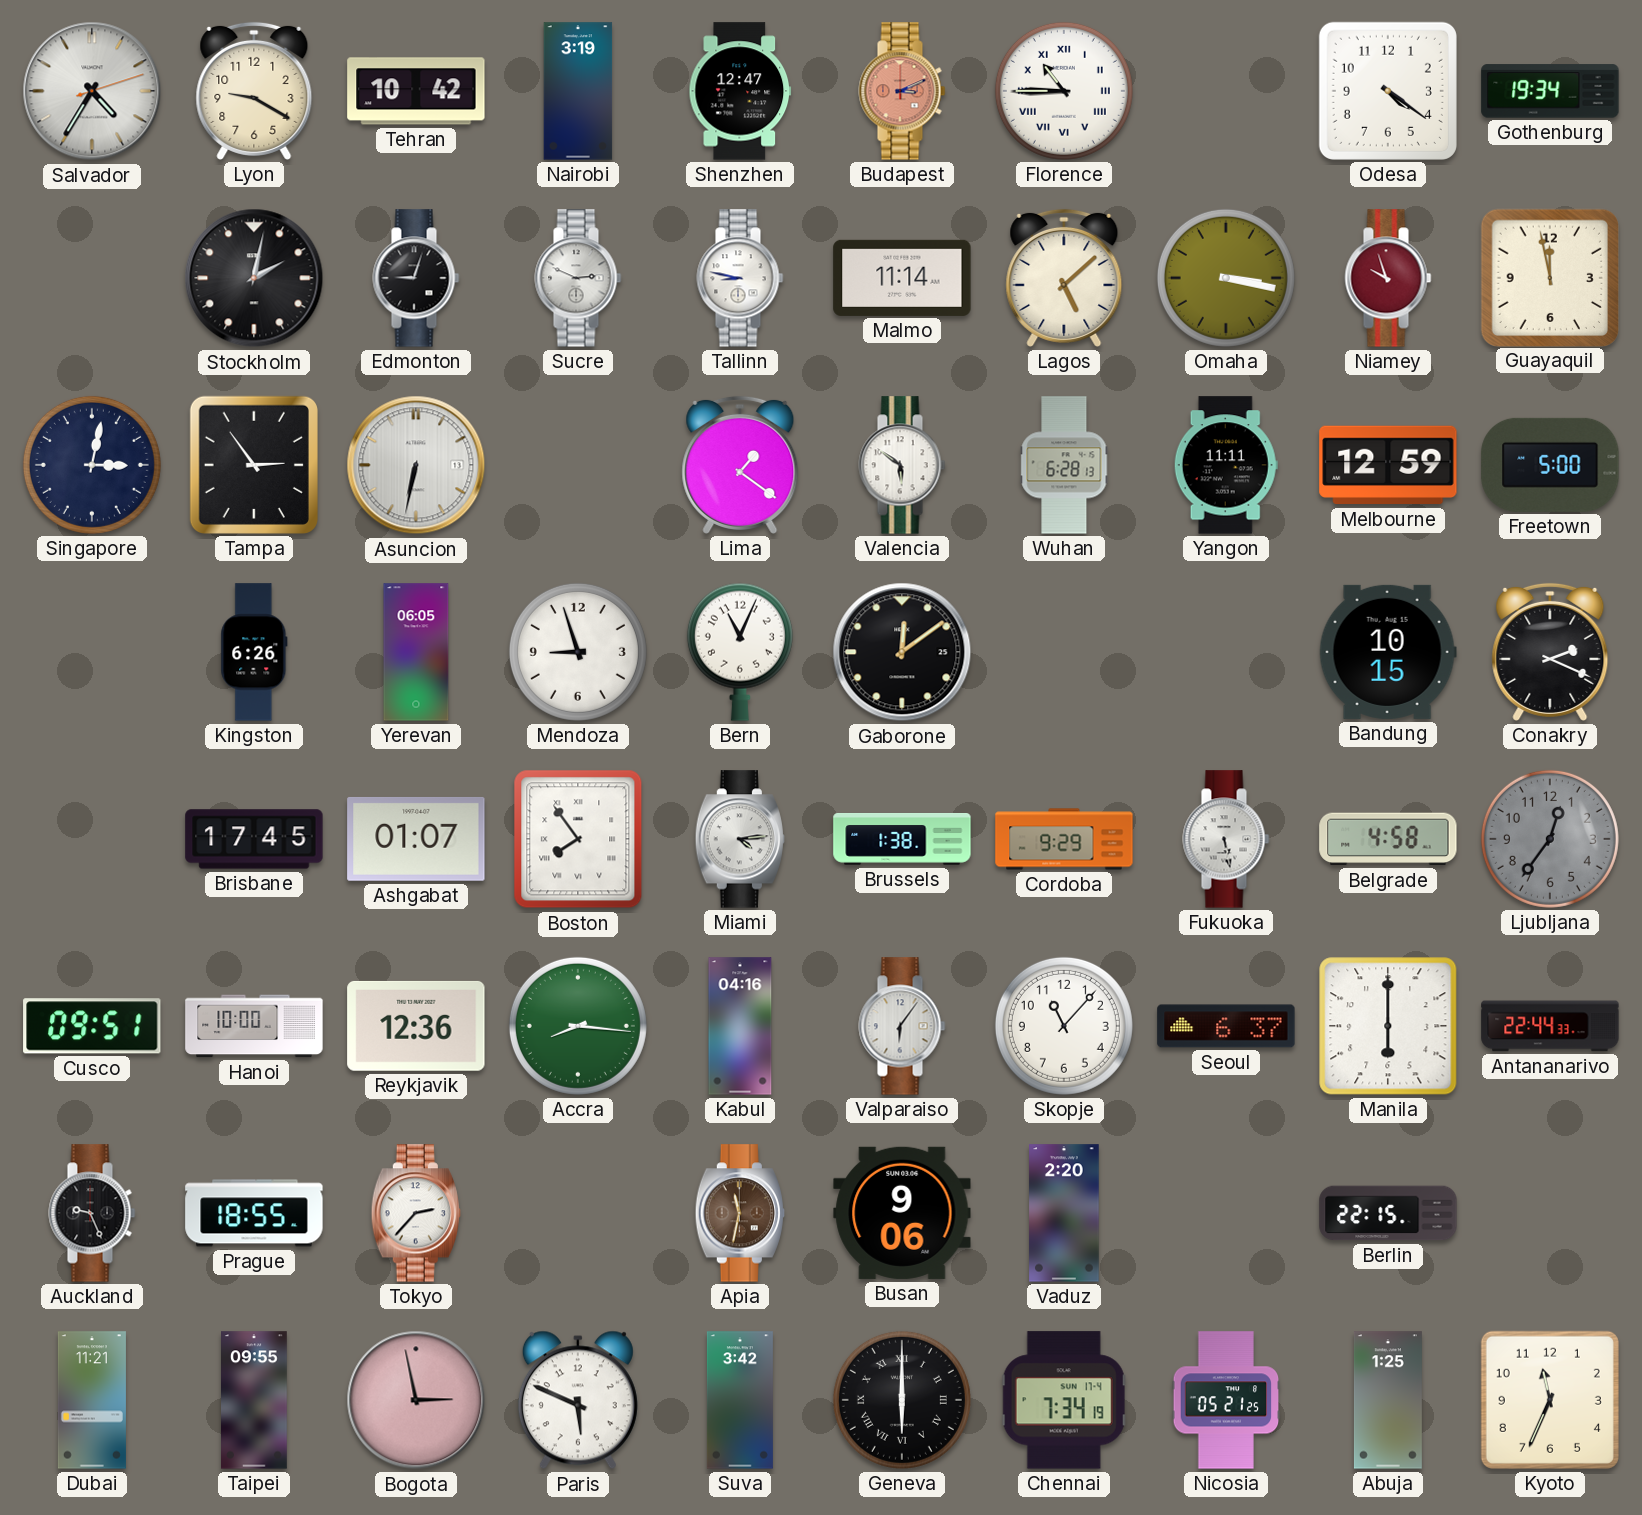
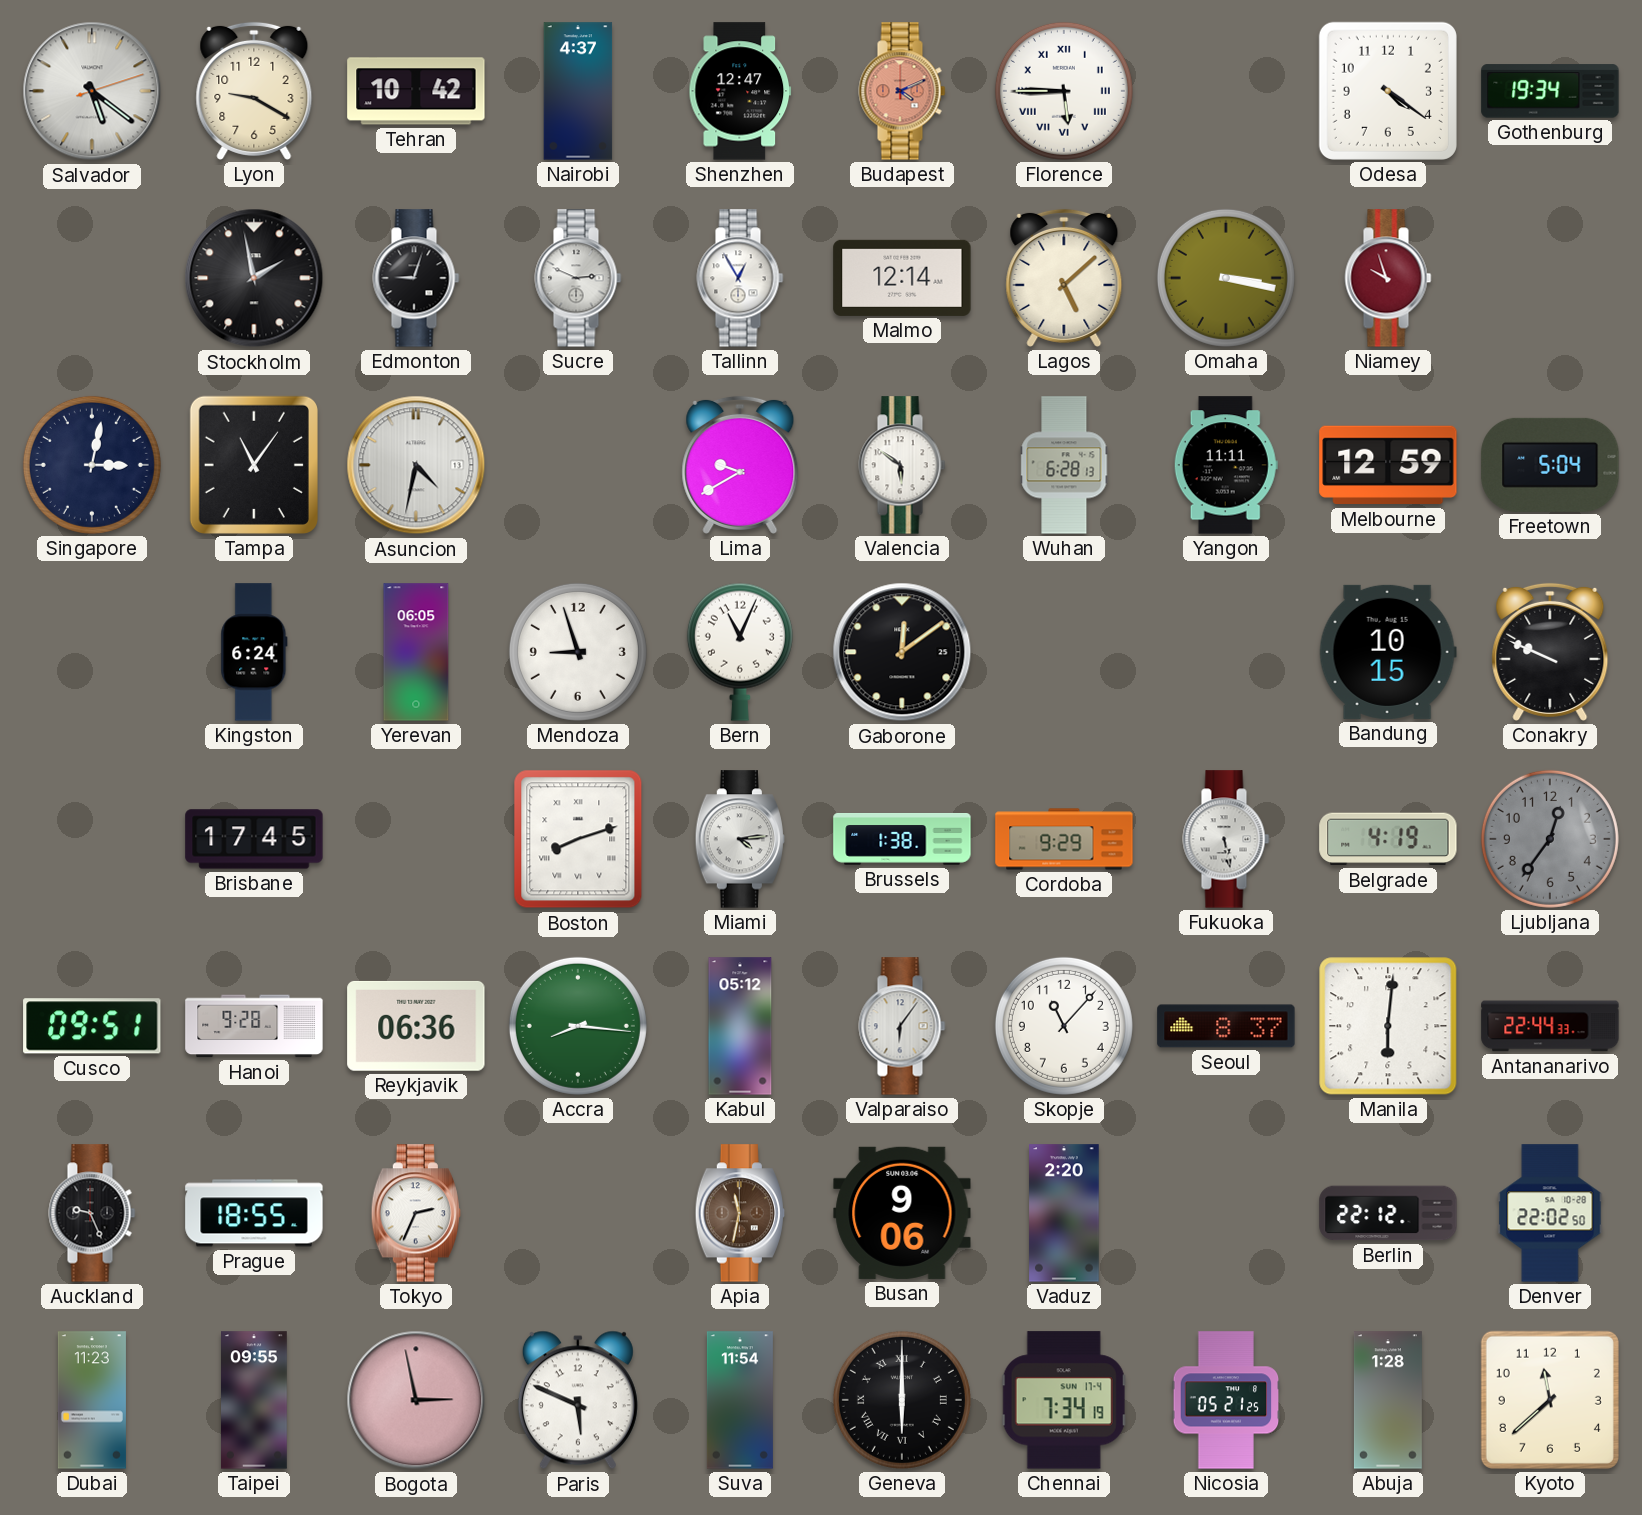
Salvador: 4:35 -> 5:21
Nairobi: 3:19 -> 4:37
Budapest: 3:11 -> 4:11
Florence: 10:45 -> 5:45
Stockholm: 2:02 -> 1:58
Tallinn: 8:47 -> 12:55
Malmo: 11:14 -> 12:14
Guayaquil: 11:58 -> none
Tampa: 2:54 -> 11:06
Asuncion: 6:32 -> 4:32
Lima: 1:21 -> 9:40
Freetown: 5:00 -> 5:04
Kingston: 6:26 -> 6:24
Conakry: 2:19 -> 9:49
Ashgabat: 01:07 -> none
Boston: 7:54 -> 8:12
Belgrade: 4:58 -> 4:19
Hanoi: 10:00 -> 9:28
Reykjavik: 12:36 -> 06:36
Kabul: 04:16 -> 05:12
Seoul: 6:37 -> 8:37
Manila: 6:00 -> 6:01
Tokyo: 2:37 -> 2:34
Berlin: 22:15 -> 22:12
Denver: none -> 22:02
Dubai: 11:21 -> 11:23
Suva: 3:42 -> 11:54
Abuja: 1:25 -> 1:28
Kyoto: 11:34 -> 11:38
